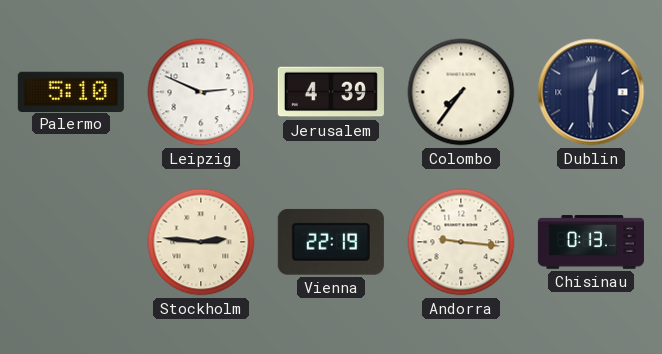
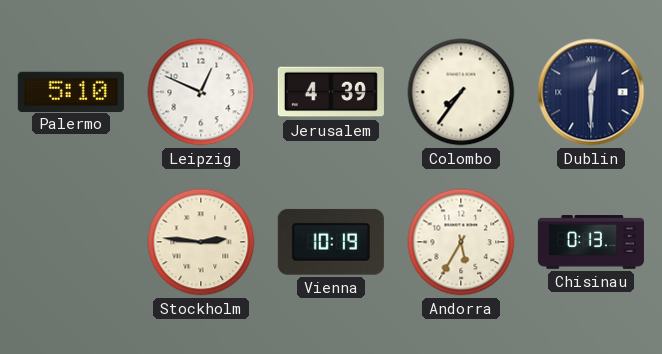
Leipzig: 2:49 -> 12:49
Vienna: 22:19 -> 10:19
Andorra: 9:16 -> 5:35
